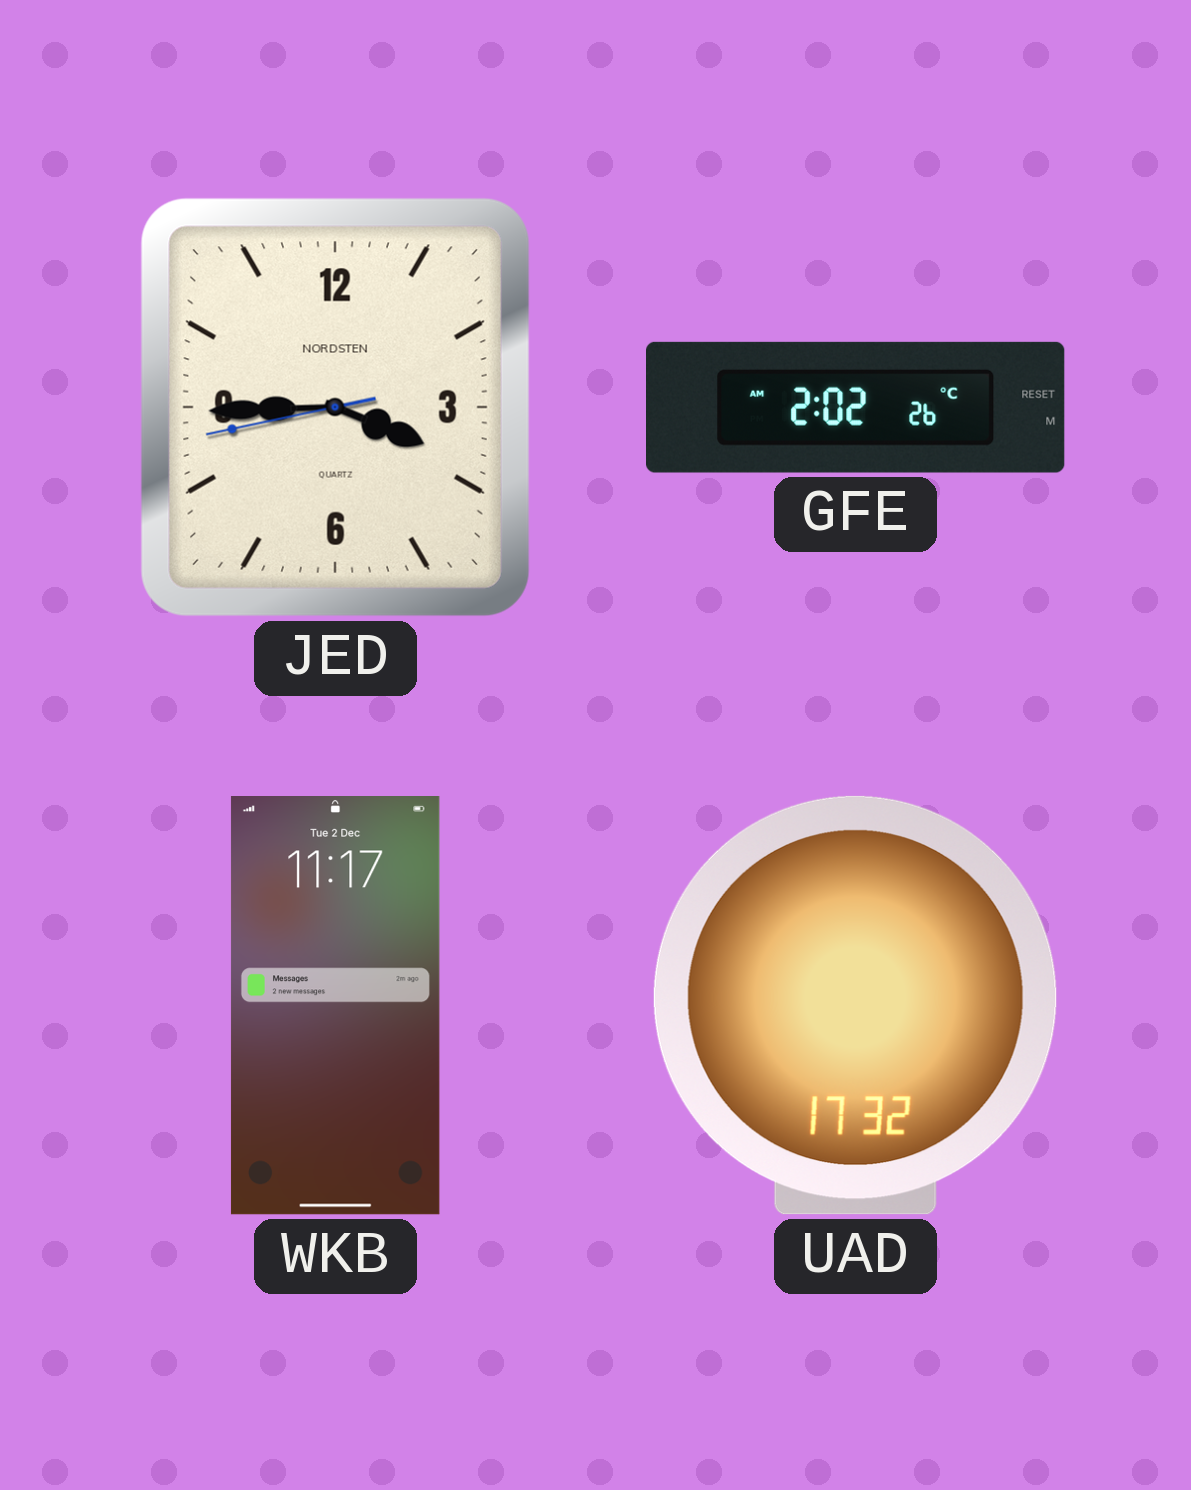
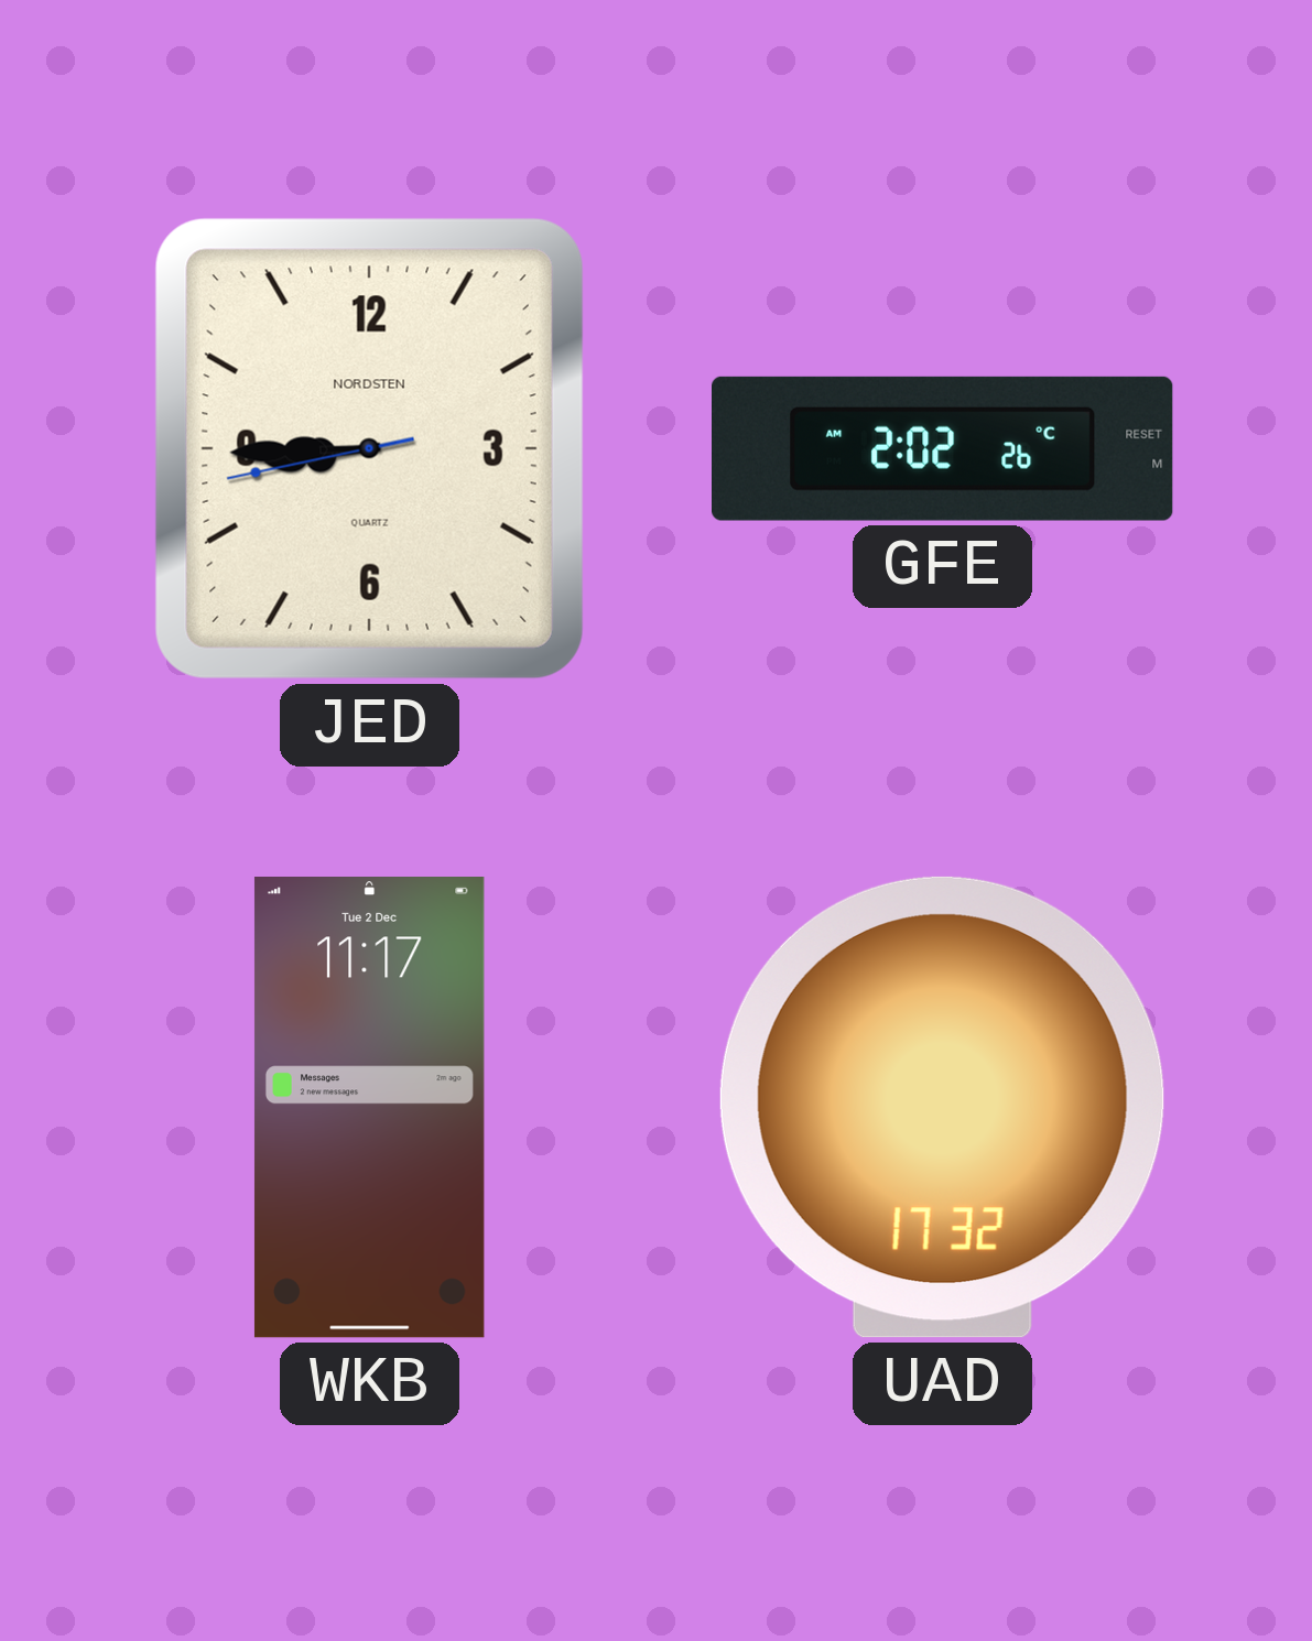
JED: 3:44 -> 8:44
